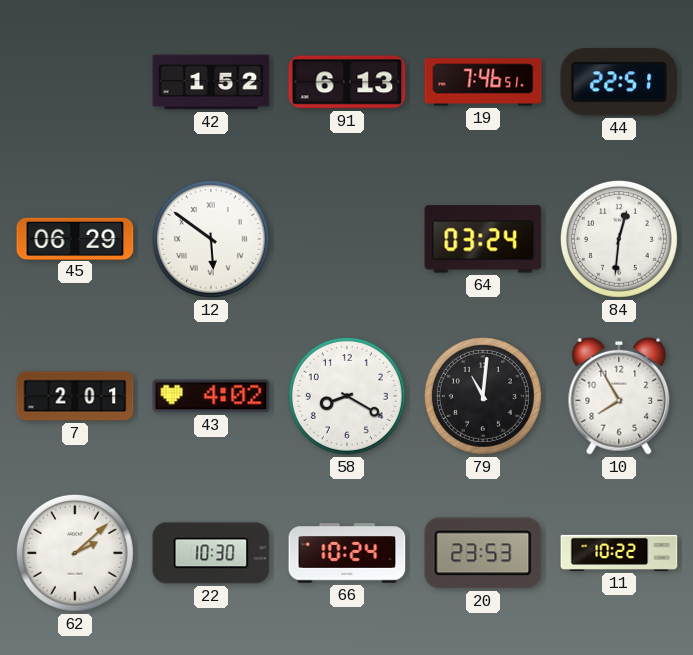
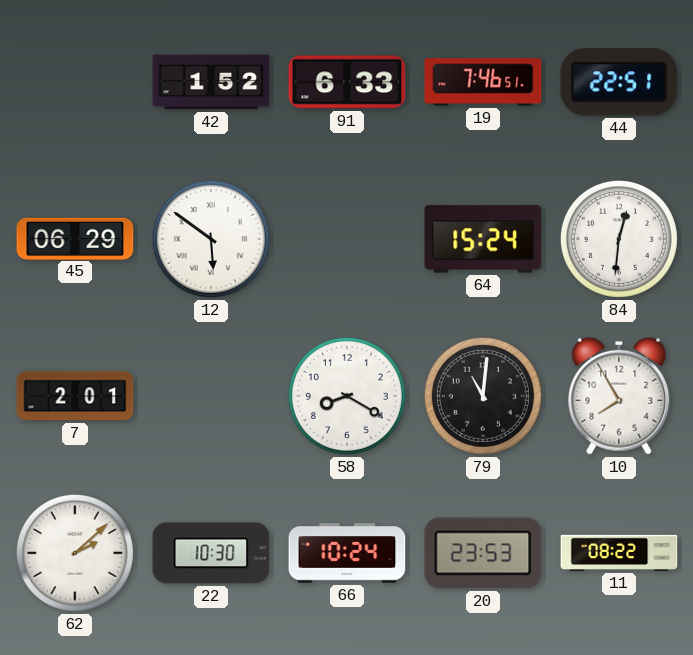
91: 6:13 -> 6:33
64: 03:24 -> 15:24
43: 4:02 -> none
11: 10:22 -> 08:22
